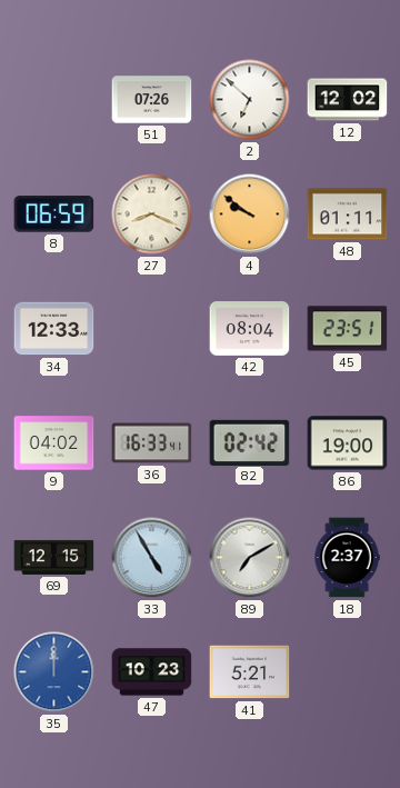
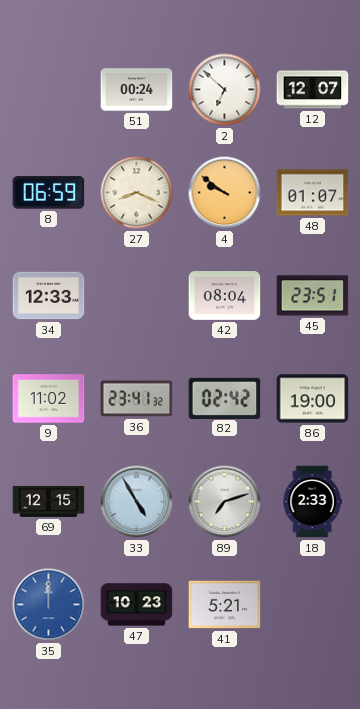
51: 07:26 -> 00:24
12: 12:02 -> 12:07
48: 01:11 -> 01:07
9: 04:02 -> 11:02
36: 16:33 -> 23:41
89: 7:10 -> 7:12
18: 2:37 -> 2:33
